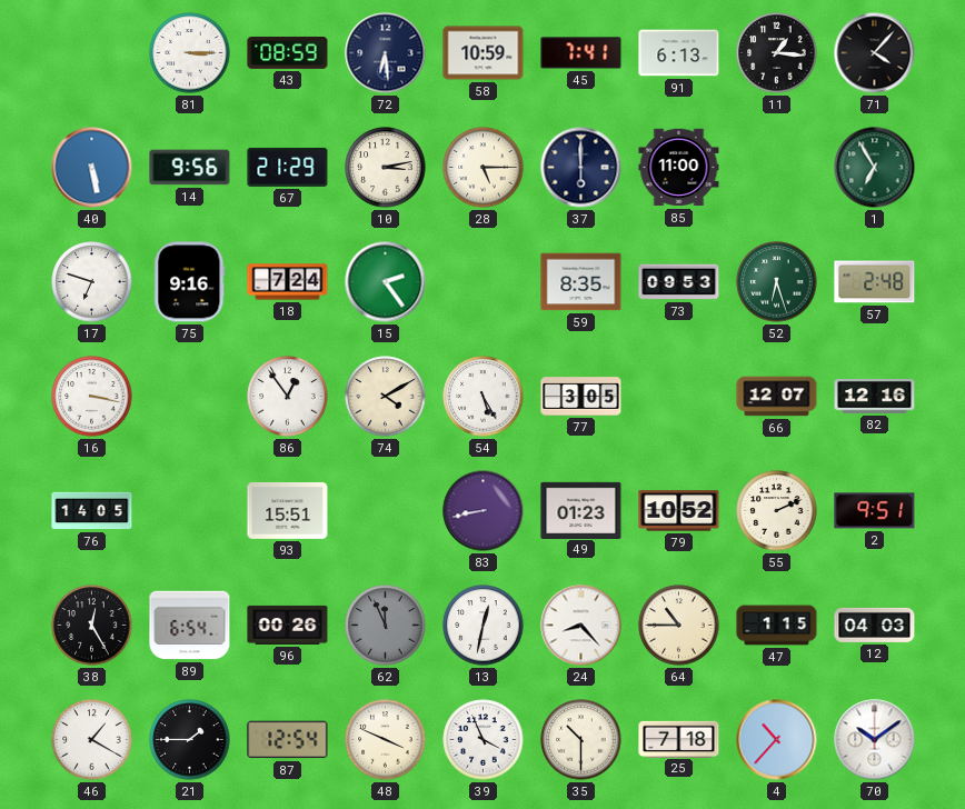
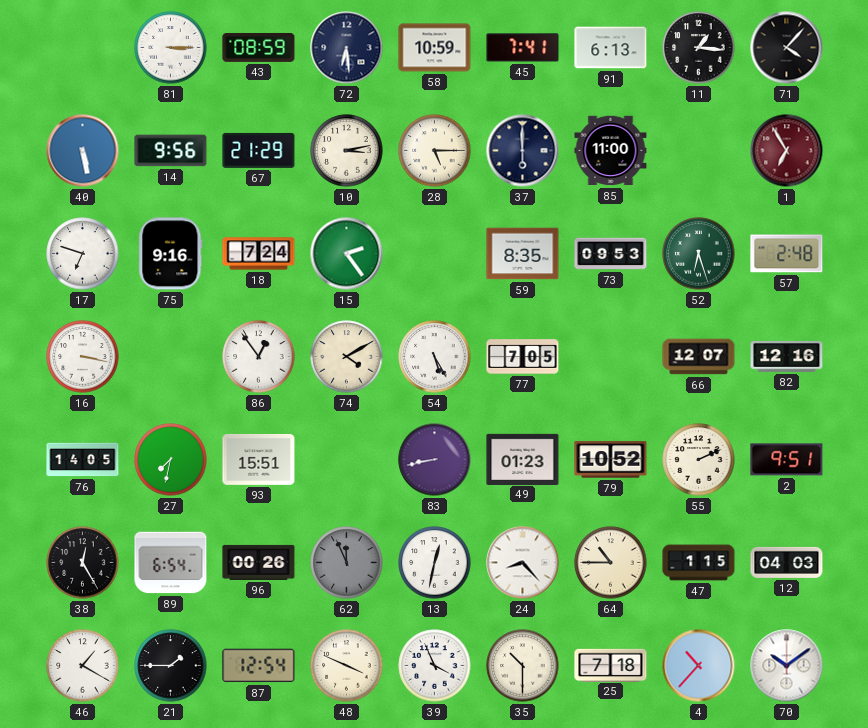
1 dial: green -> burgundy
77: 3:05 -> 7:05
27: none -> 7:32
